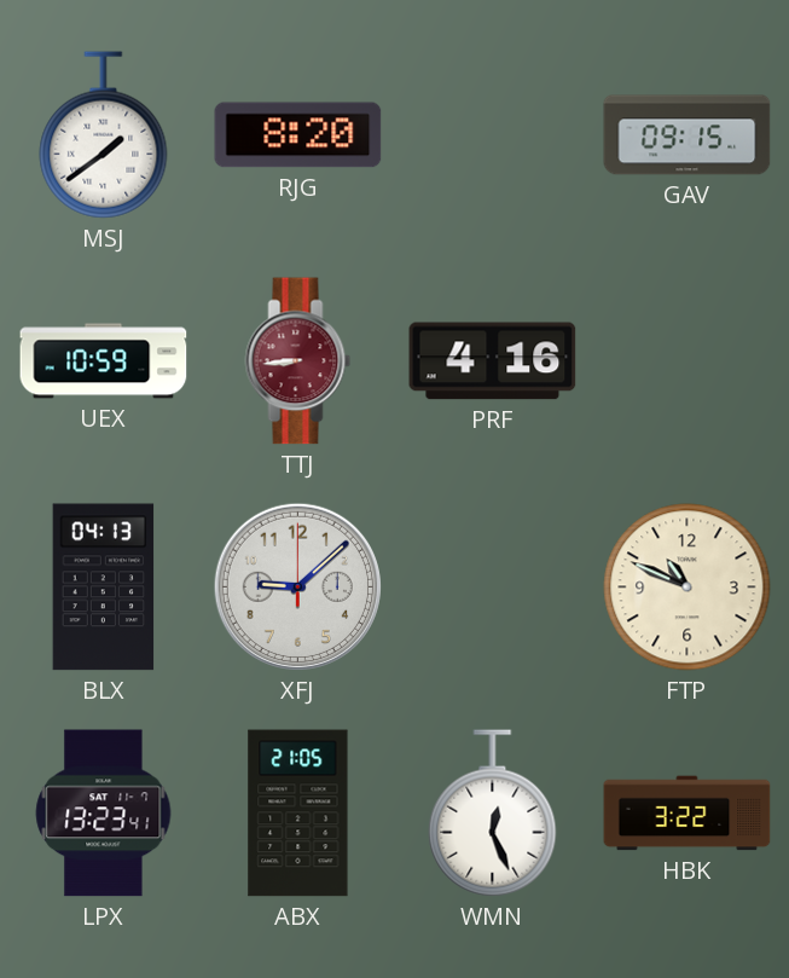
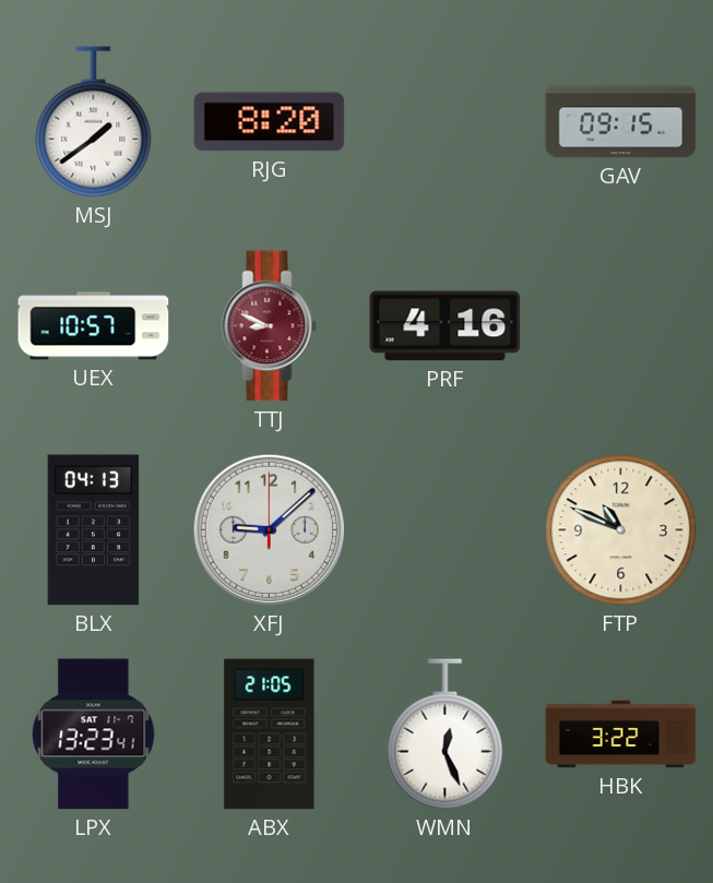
UEX: 10:59 -> 10:57
TTJ: 8:44 -> 8:49
